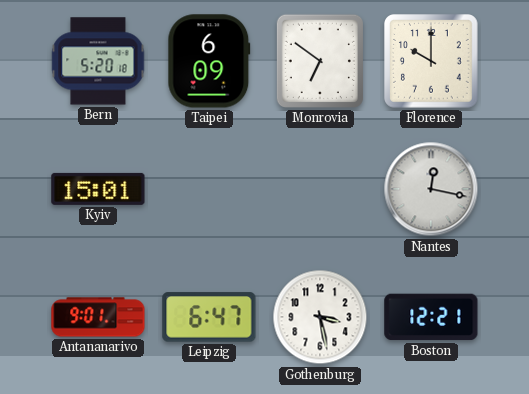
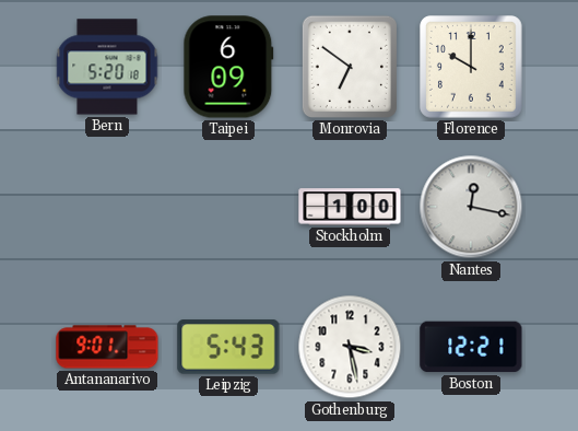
Kyiv: 15:01 -> none
Stockholm: none -> 1:00
Leipzig: 6:47 -> 5:43
